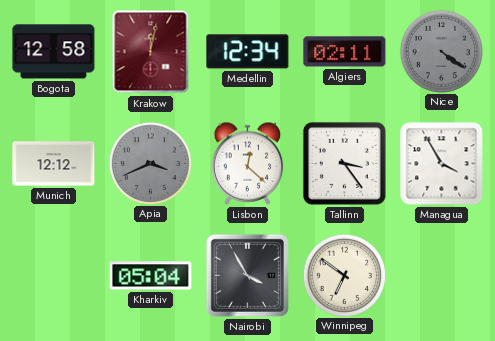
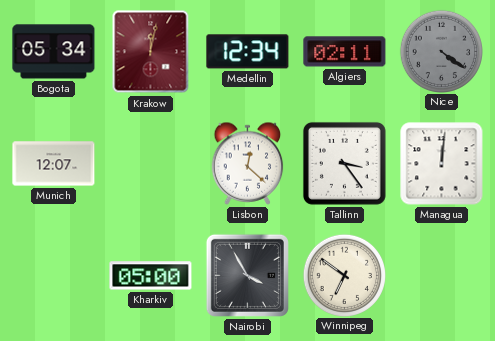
Bogota: 12:58 -> 05:34
Munich: 12:12 -> 12:07
Apia: 3:41 -> none
Managua: 3:55 -> 12:01
Kharkiv: 05:04 -> 05:00
